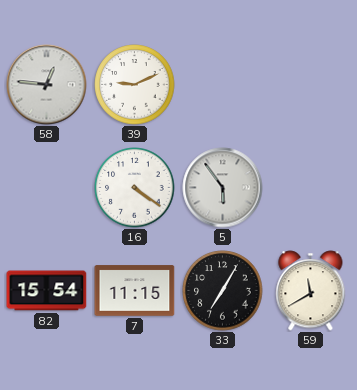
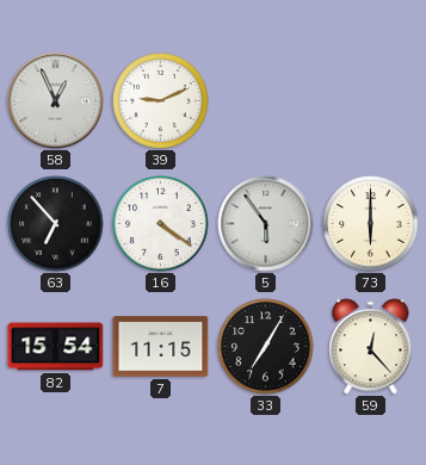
58: 12:46 -> 12:56
63: none -> 6:53
73: none -> 6:00
59: 11:40 -> 12:23
